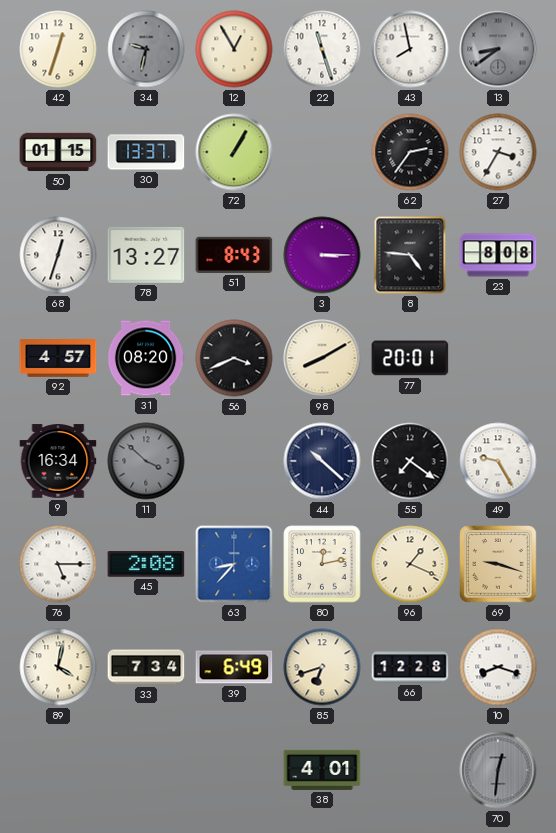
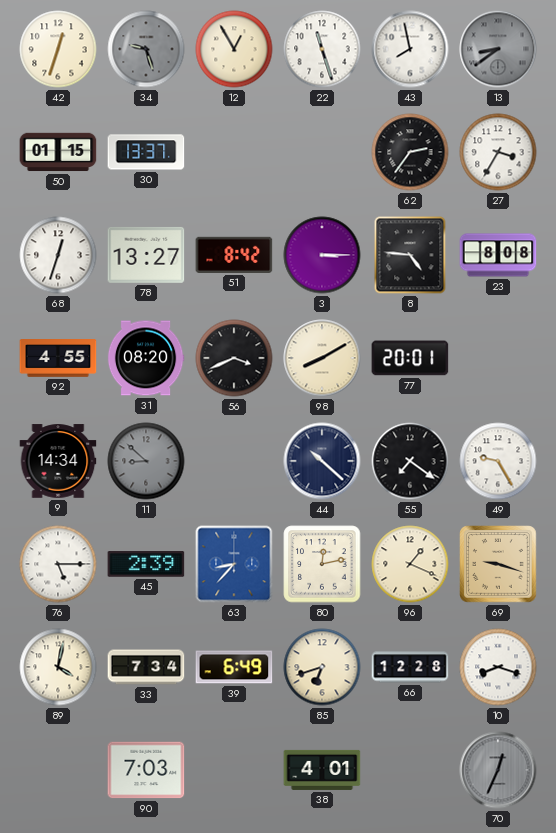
34: 9:32 -> 9:27
72: 1:05 -> none
51: 8:43 -> 8:42
92: 4:57 -> 4:55
9: 16:34 -> 14:34
11: 3:52 -> 8:52
45: 2:08 -> 2:39
90: none -> 7:03
70: 12:31 -> 12:34
